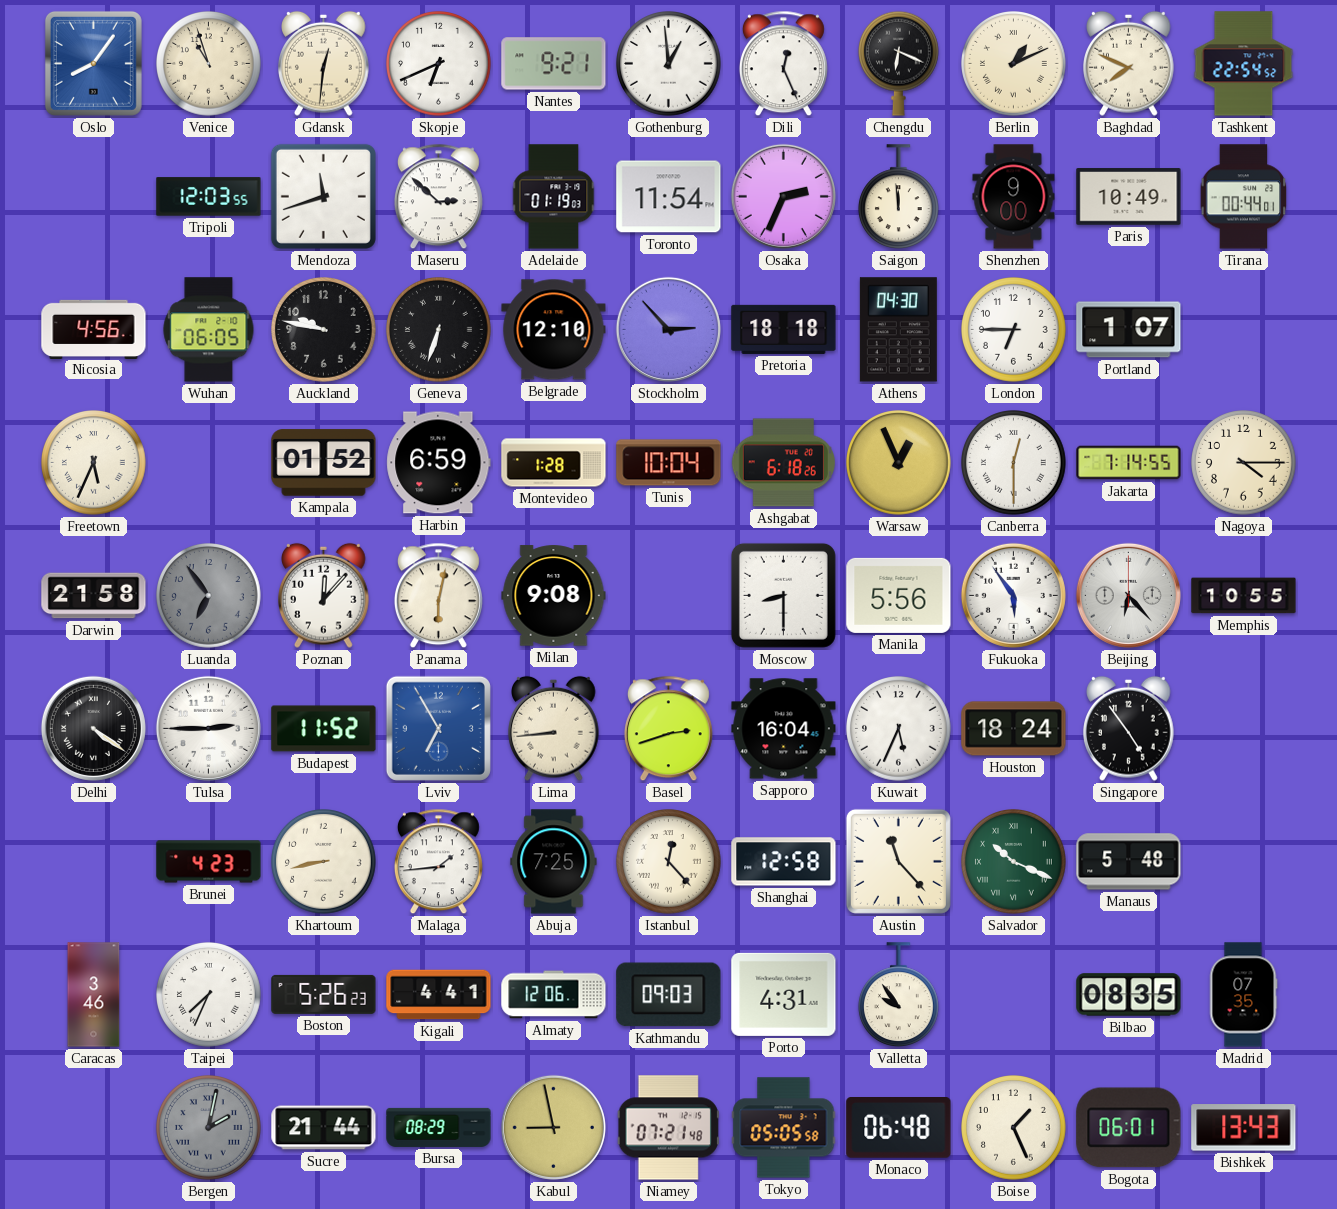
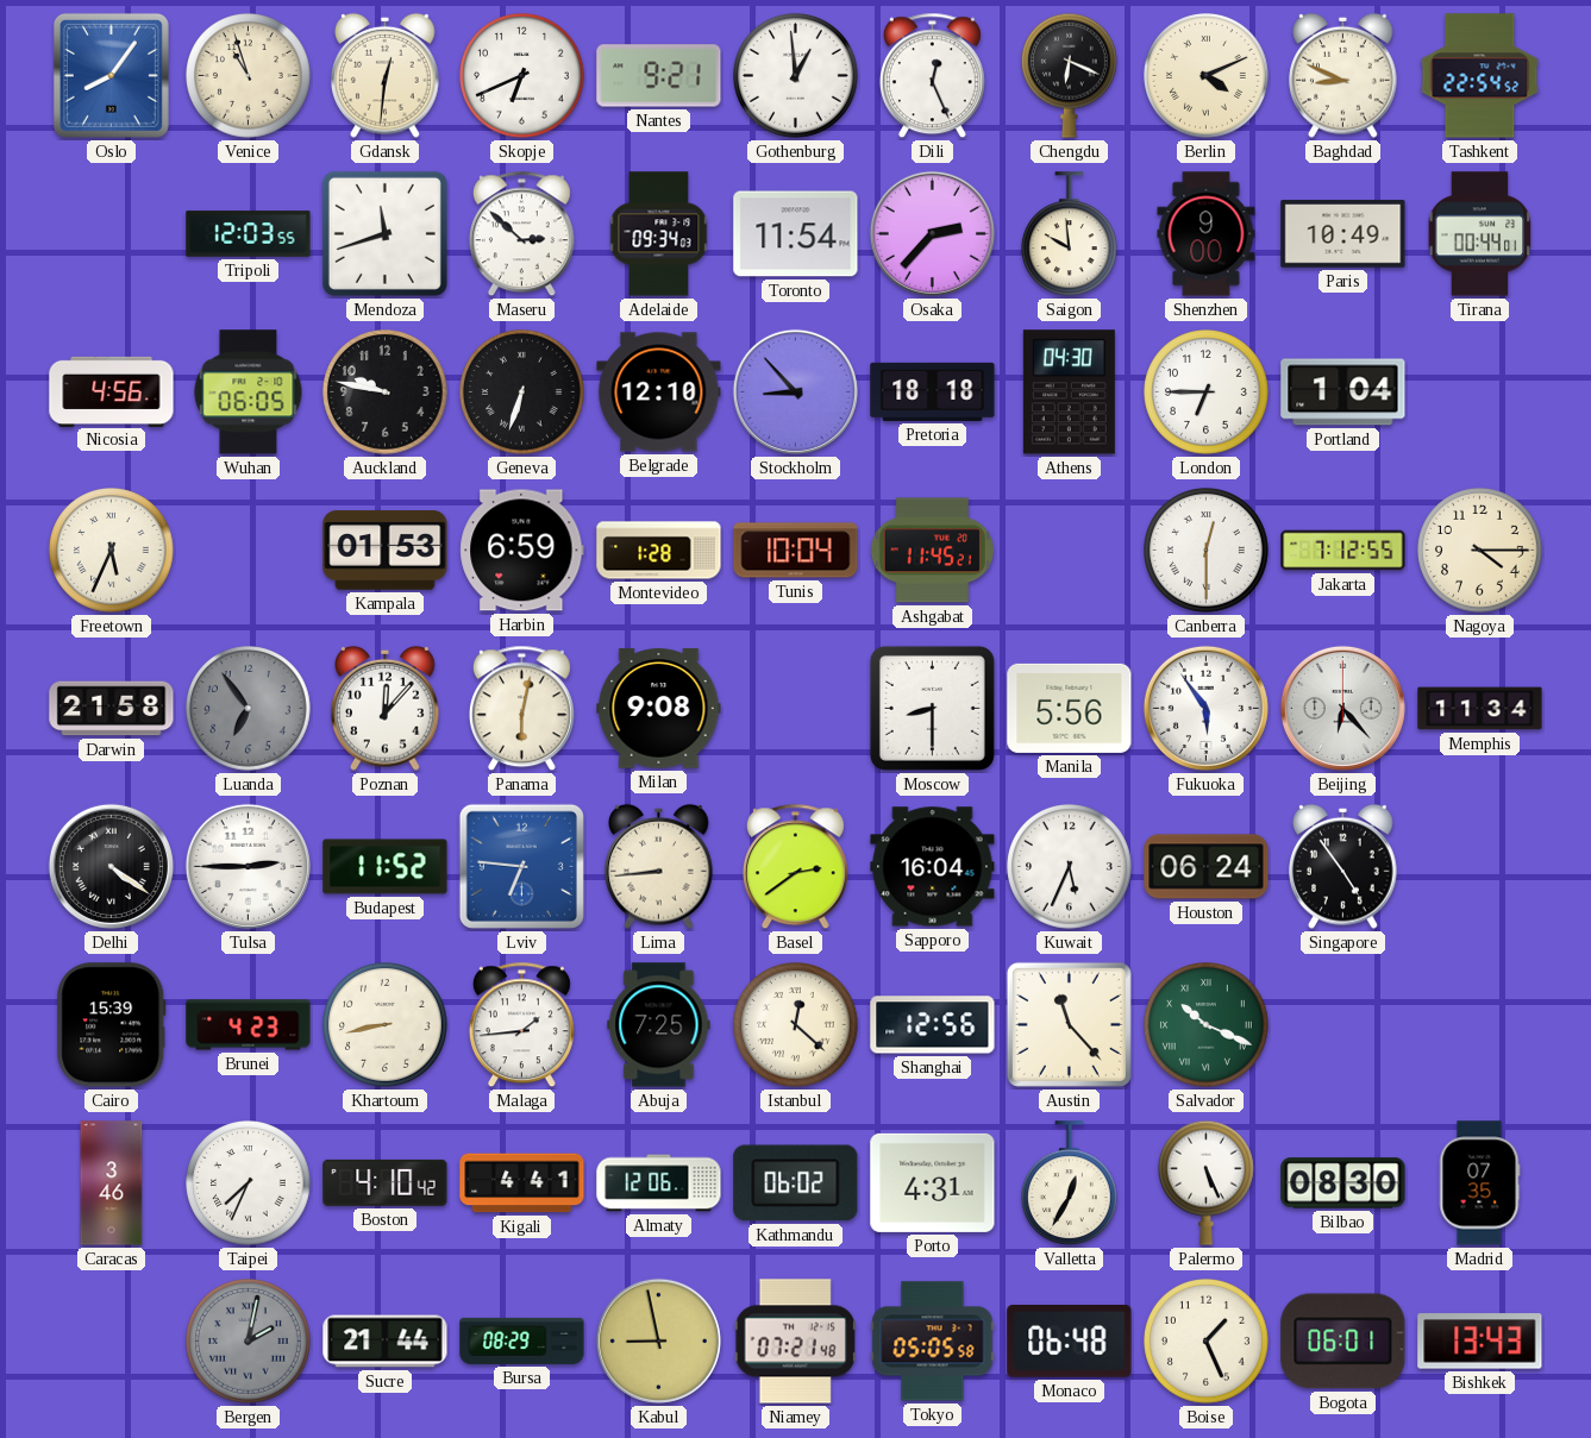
Berlin: 1:11 -> 4:11
Baghdad: 7:49 -> 8:49
Adelaide: 01:19 -> 09:34
Osaka: 2:34 -> 2:37
Saigon: 11:59 -> 9:59
Stockholm: 2:53 -> 8:53
Portland: 1:07 -> 1:04
Kampala: 01:52 -> 01:53
Ashgabat: 6:18 -> 11:45
Warsaw: 12:56 -> none
Jakarta: 7:14 -> 7:12
Memphis: 10:55 -> 11:34
Lviv: 6:55 -> 6:46
Basel: 2:42 -> 2:39
Houston: 18:24 -> 06:24
Cairo: none -> 15:39
Istanbul: 12:23 -> 12:22
Shanghai: 12:58 -> 12:56
Manaus: 5:48 -> none
Boston: 5:26 -> 4:10
Kathmandu: 09:03 -> 06:02
Valletta: 9:54 -> 12:35
Palermo: none -> 5:26
Bilbao: 08:35 -> 08:30
